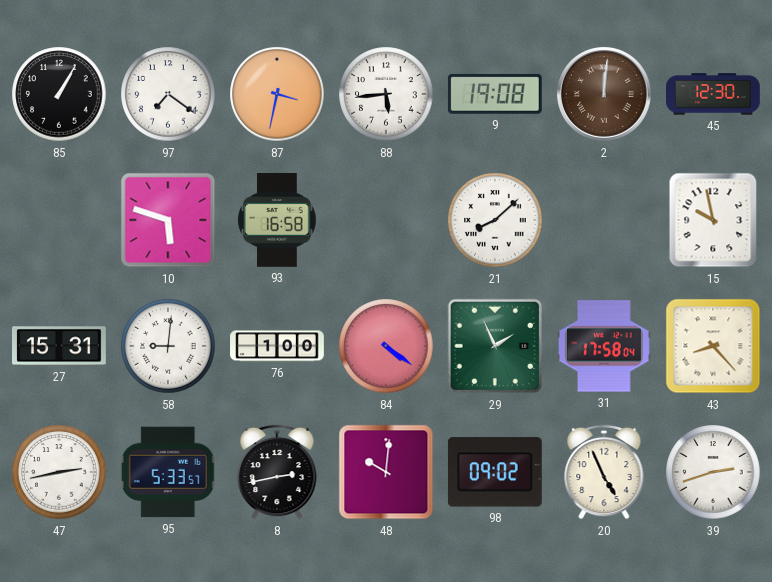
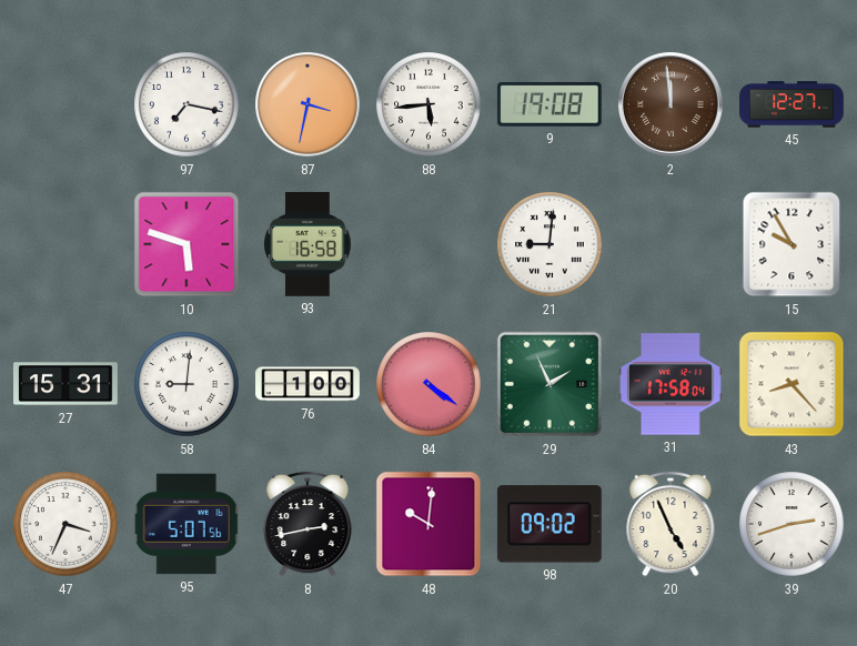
85: 1:05 -> none
97: 7:21 -> 7:17
2: 12:01 -> 11:59
45: 12:30 -> 12:27
21: 8:08 -> 9:01
15: 9:58 -> 9:55
47: 2:43 -> 3:34
95: 5:33 -> 5:07
